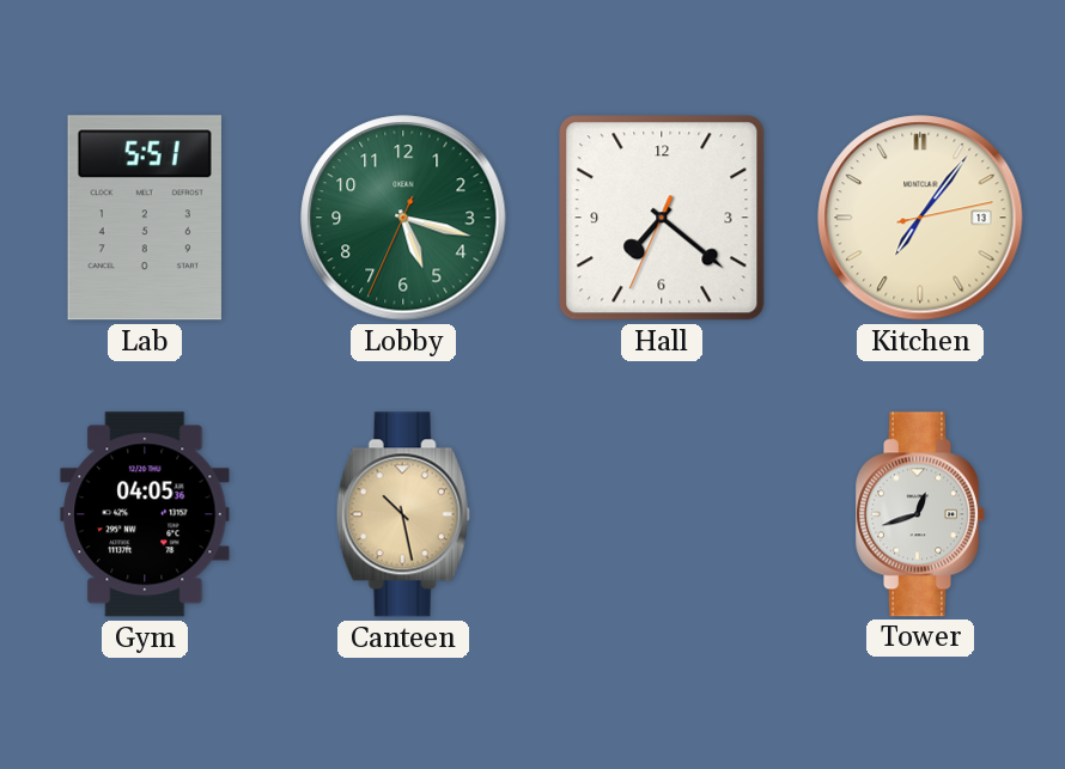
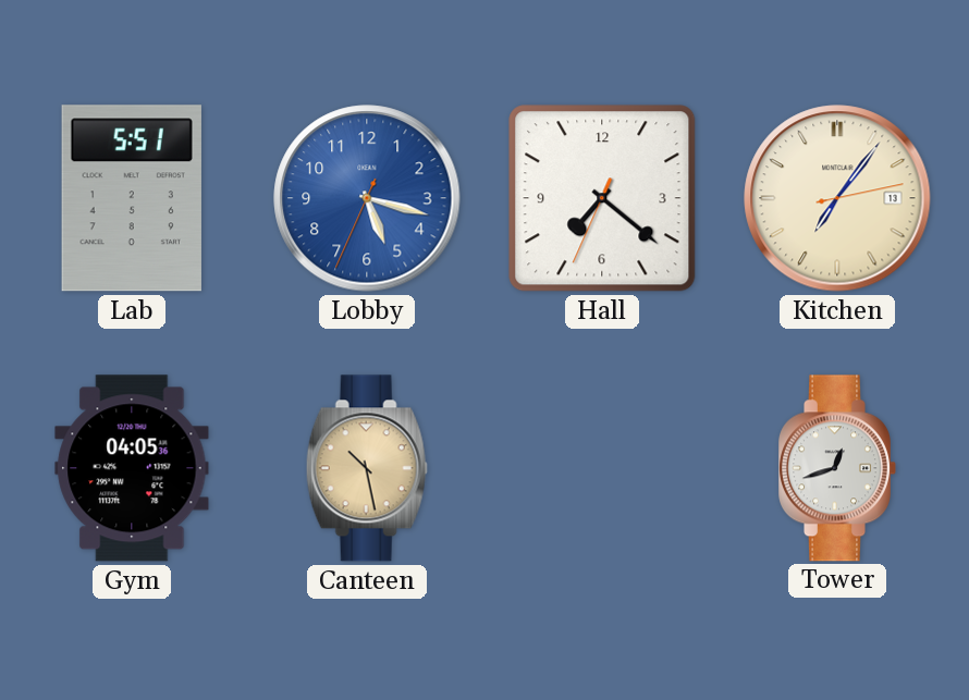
Lobby dial: green -> blue
